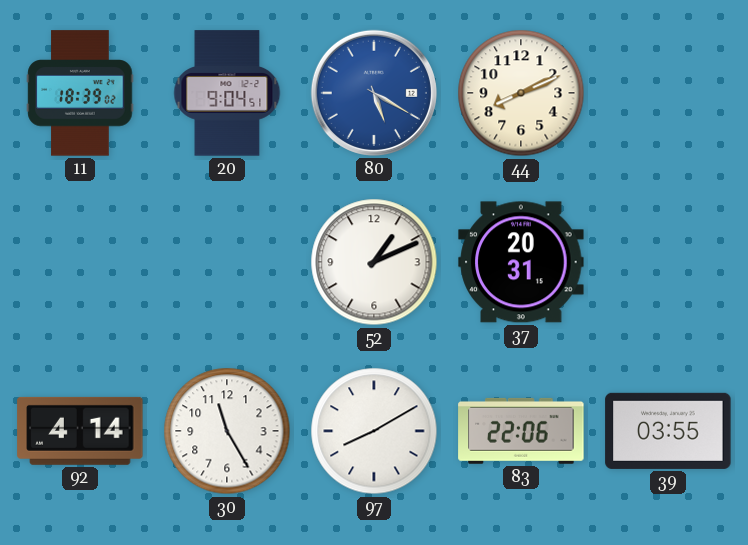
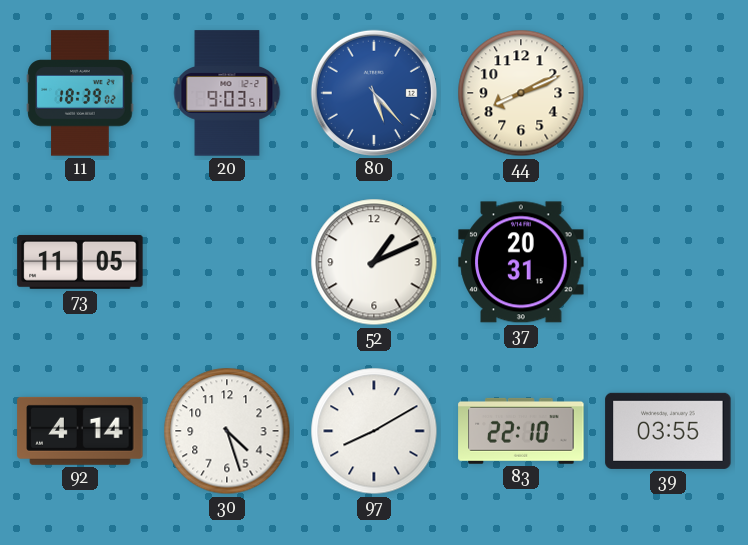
20: 9:04 -> 9:03
80: 5:20 -> 5:23
73: none -> 11:05
30: 11:25 -> 4:27
83: 22:06 -> 22:10
